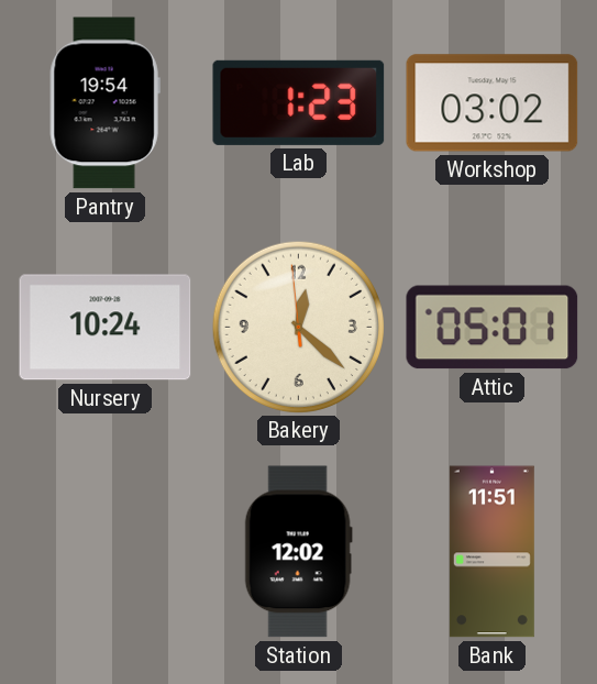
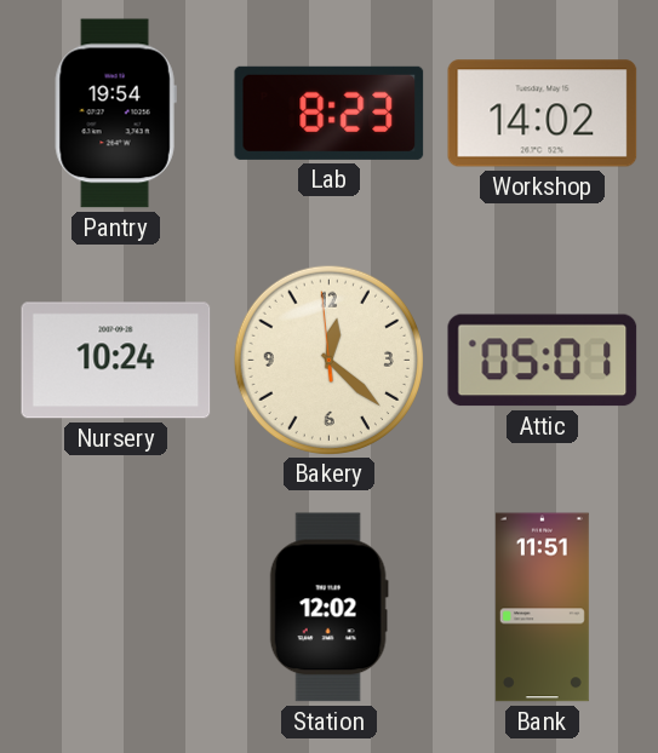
Lab: 1:23 -> 8:23
Workshop: 03:02 -> 14:02
